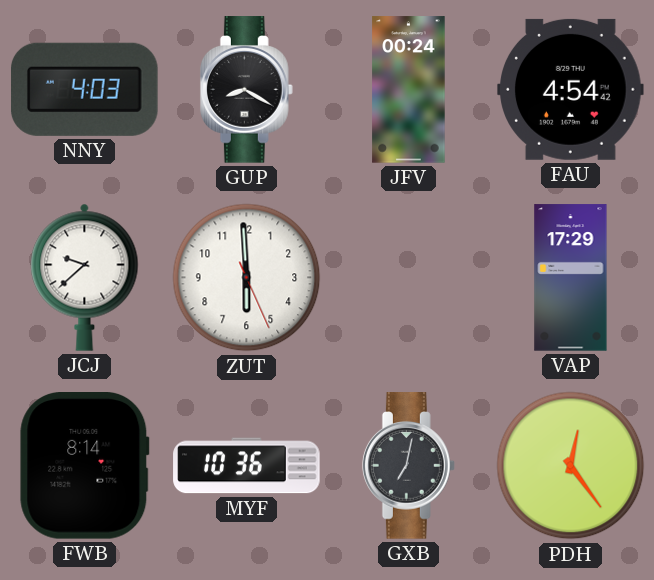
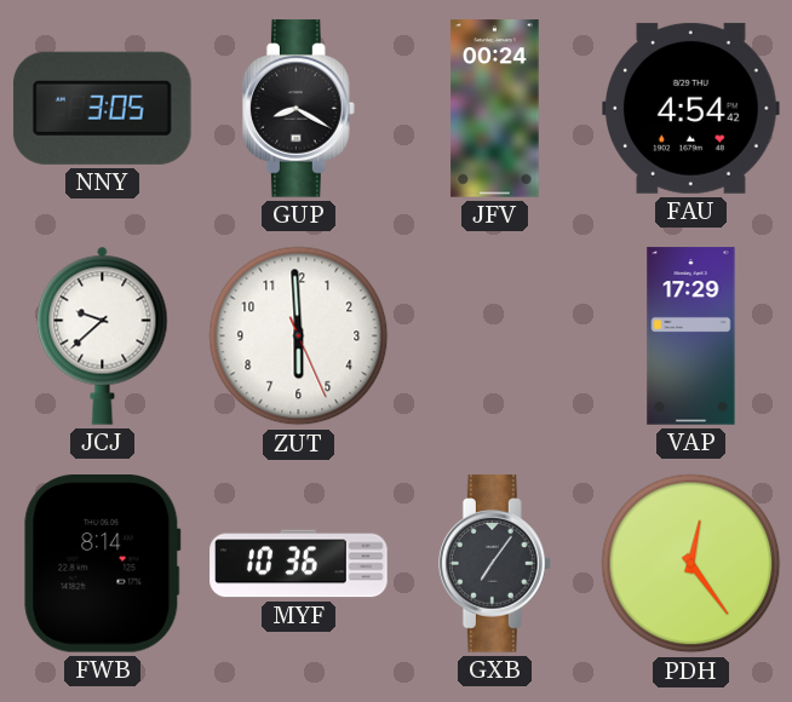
NNY: 4:03 -> 3:05
GXB: 7:02 -> 7:06
